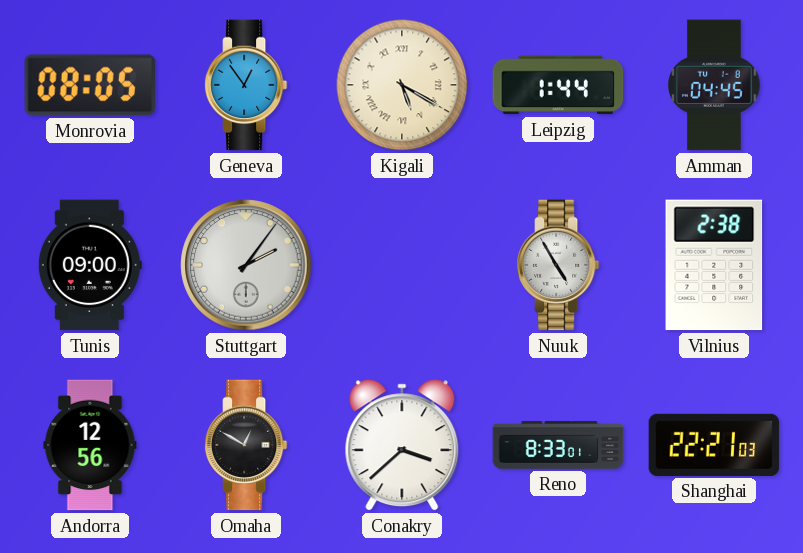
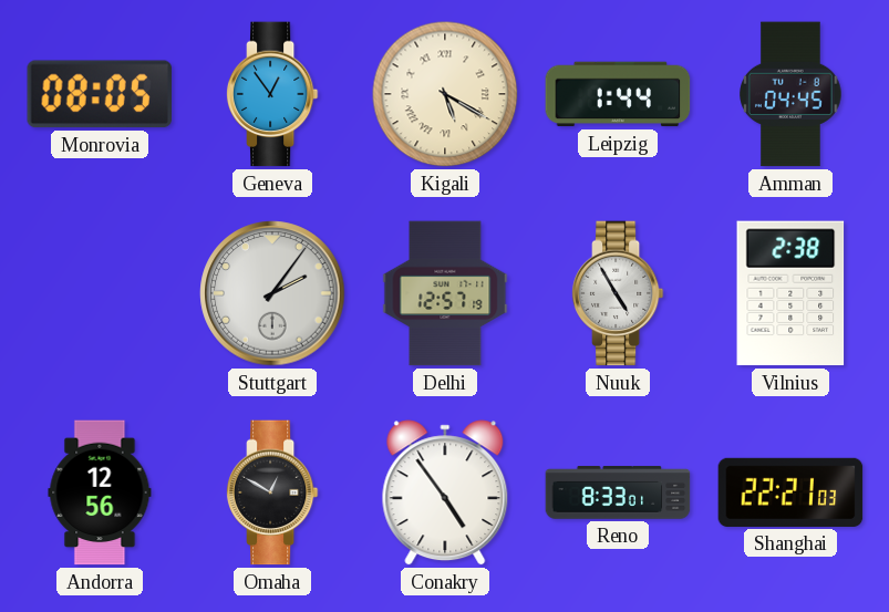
Tunis: 09:00 -> none
Delhi: none -> 12:57
Conakry: 3:38 -> 4:54
